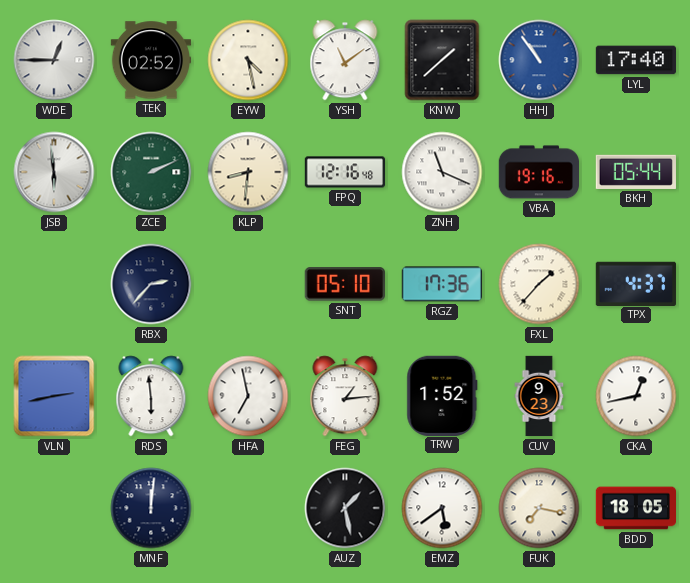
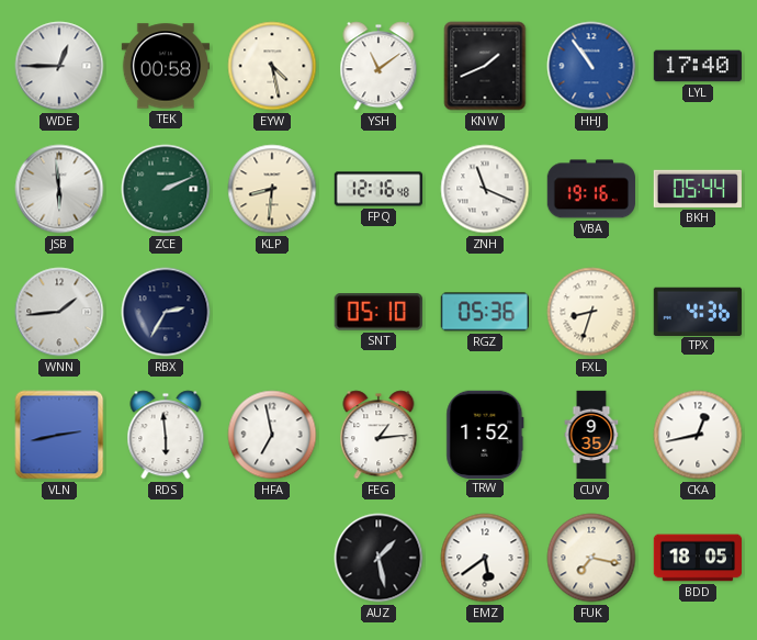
TEK: 02:52 -> 00:58
KNW: 1:38 -> 1:41
WNN: none -> 1:44
RBX: 2:37 -> 2:35
RGZ: 17:36 -> 05:36
FXL: 1:37 -> 8:33
TPX: 4:37 -> 4:36
CUV: 9:23 -> 9:35
MNF: 12:01 -> none
